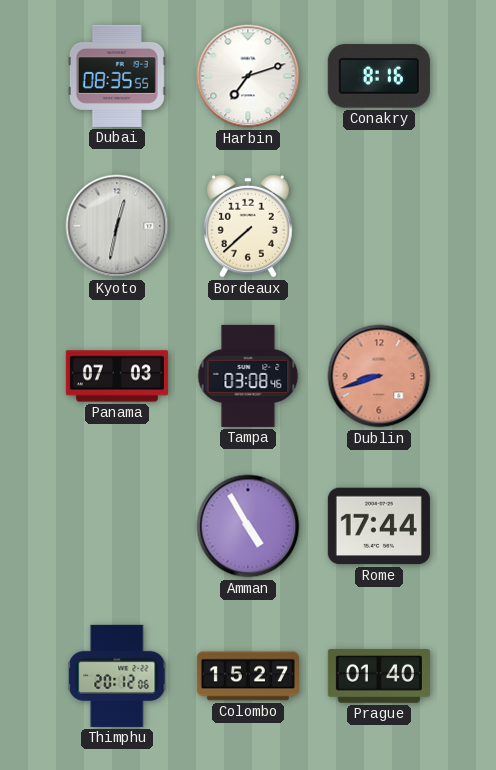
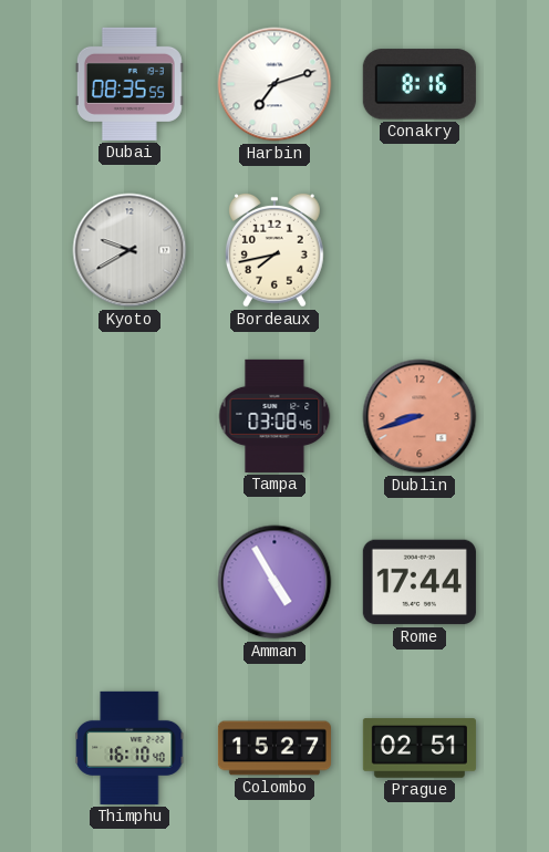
Kyoto: 12:32 -> 9:40
Bordeaux: 7:38 -> 7:43
Panama: 07:03 -> none
Thimphu: 20:12 -> 16:10
Prague: 01:40 -> 02:51
